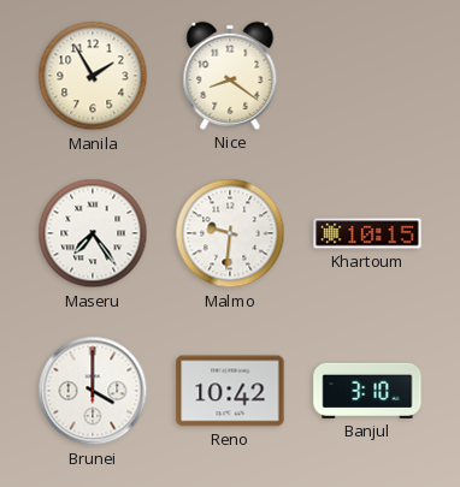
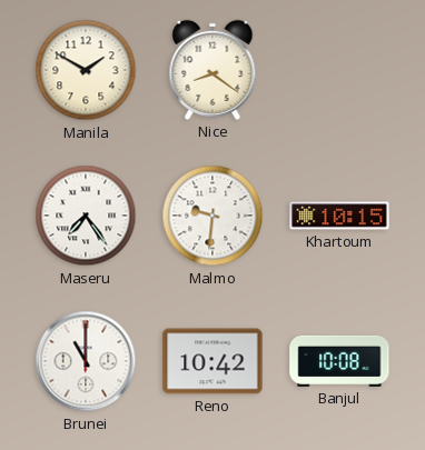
Manila: 1:55 -> 1:50
Brunei: 4:00 -> 11:00
Banjul: 3:10 -> 10:08
